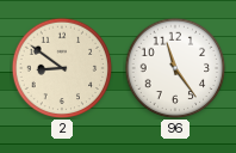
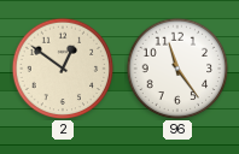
2: 8:51 -> 12:51
